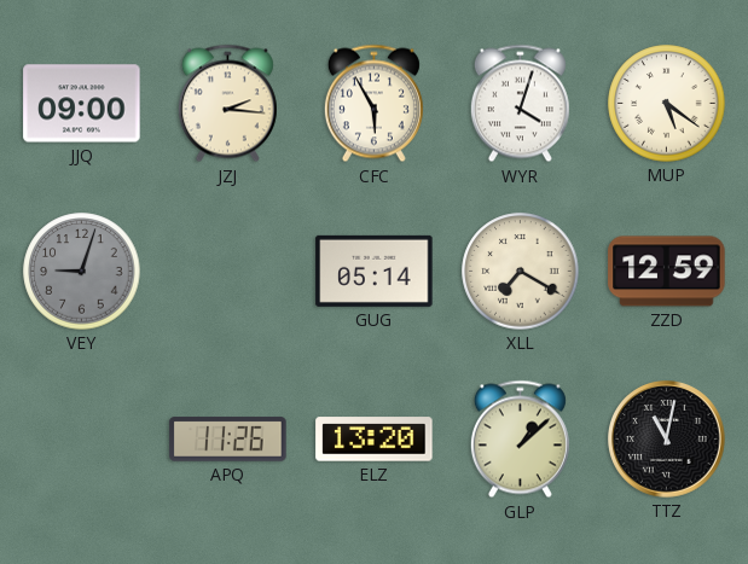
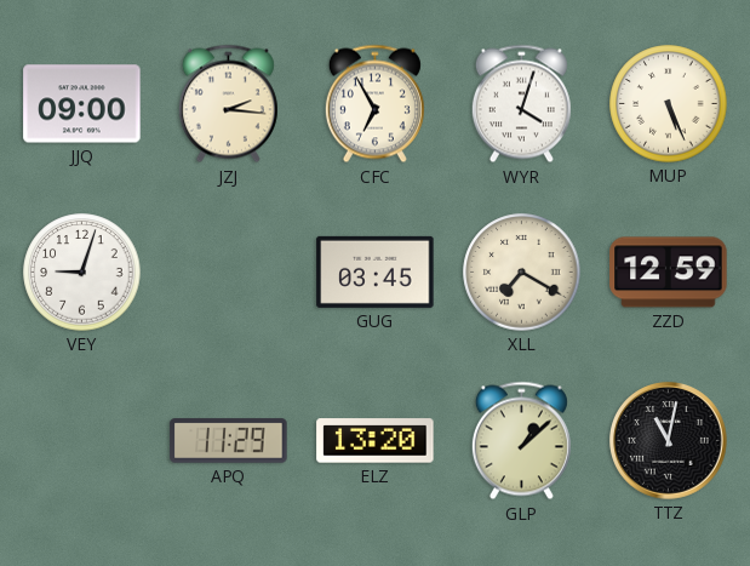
CFC: 5:55 -> 6:55
MUP: 5:21 -> 5:26
VEY dial: grey -> white
GUG: 05:14 -> 03:45
APQ: 11:26 -> 11:29
